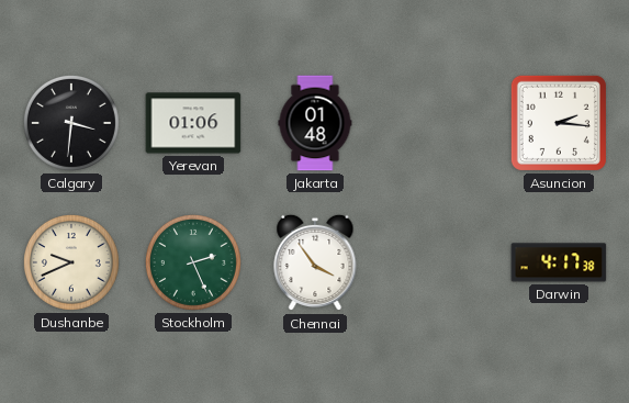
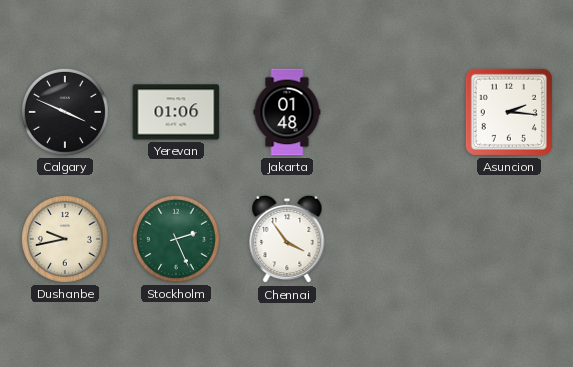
Calgary: 3:31 -> 3:49
Dushanbe: 9:41 -> 9:43
Darwin: 4:17 -> none
